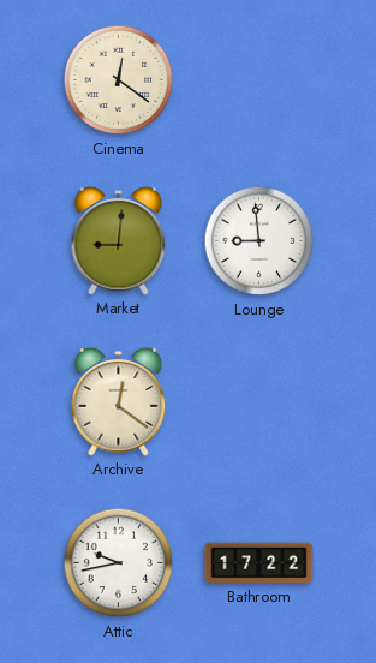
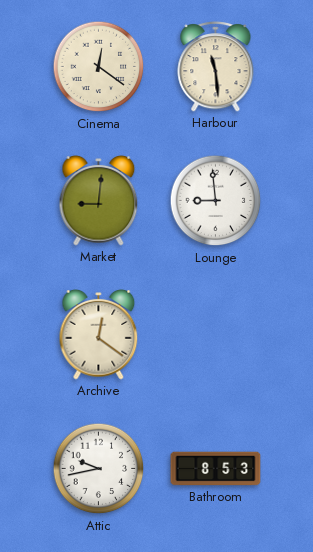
Harbour: none -> 11:29
Bathroom: 17:22 -> 8:53
